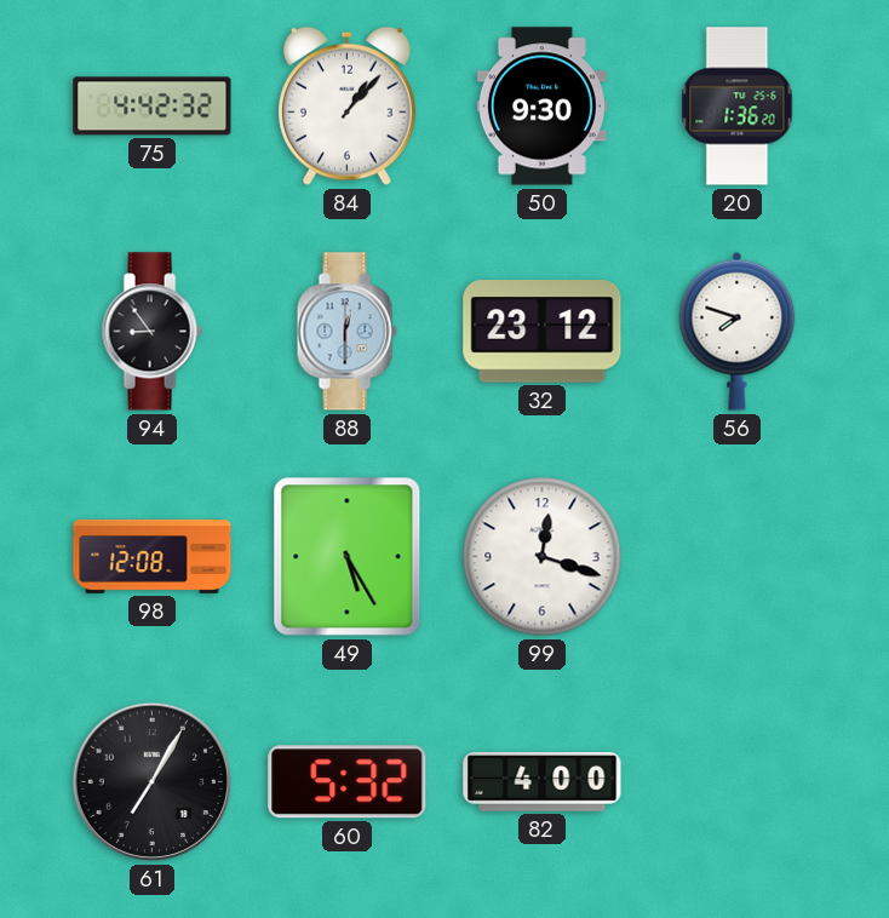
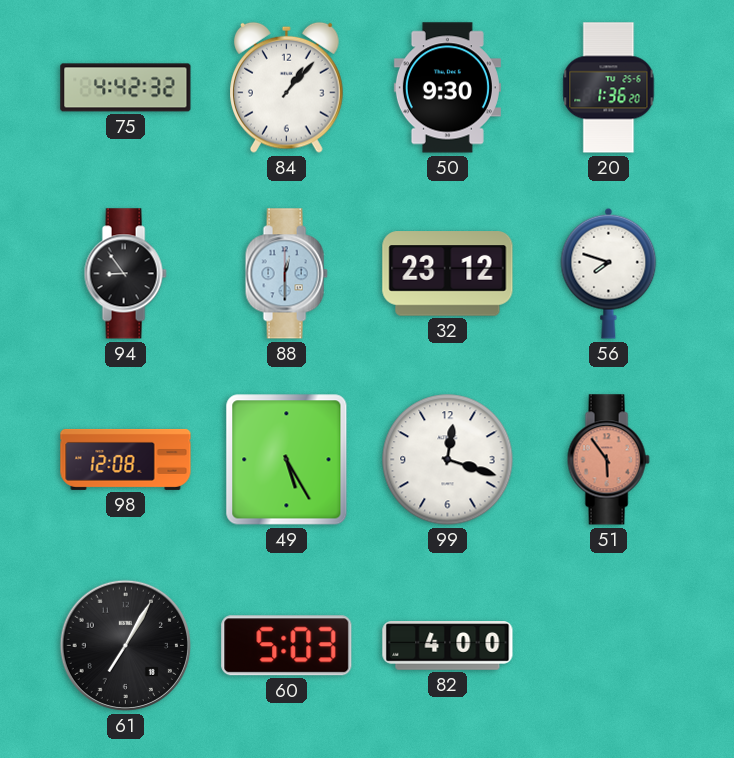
51: none -> 5:54
60: 5:32 -> 5:03
